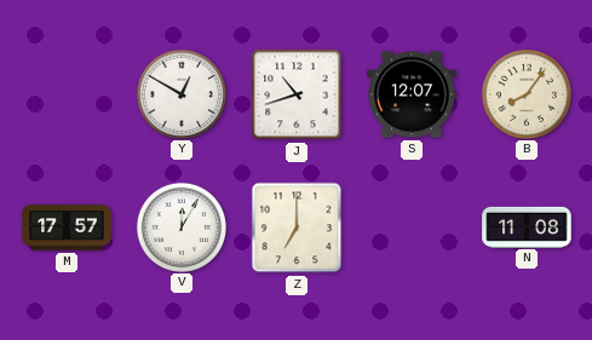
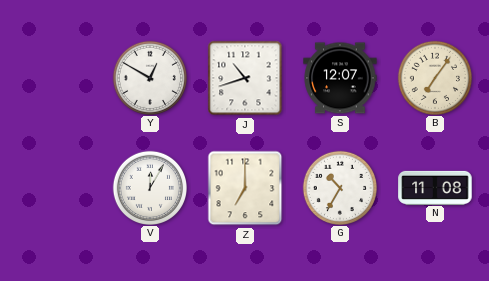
B: 8:06 -> 7:06
M: 17:57 -> none
G: none -> 10:35
